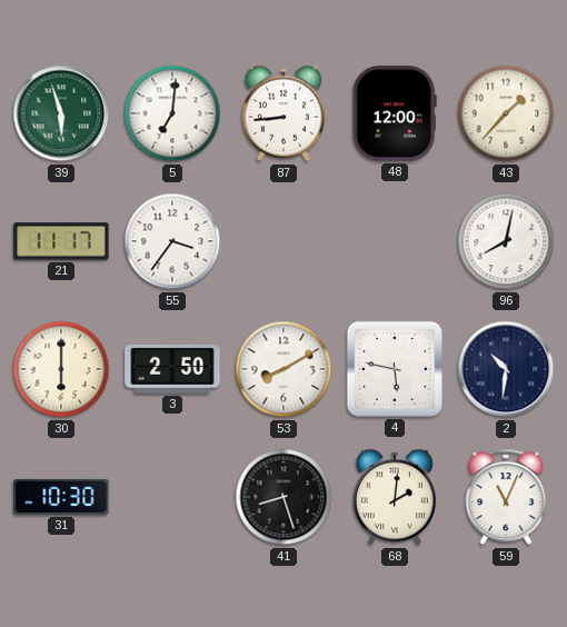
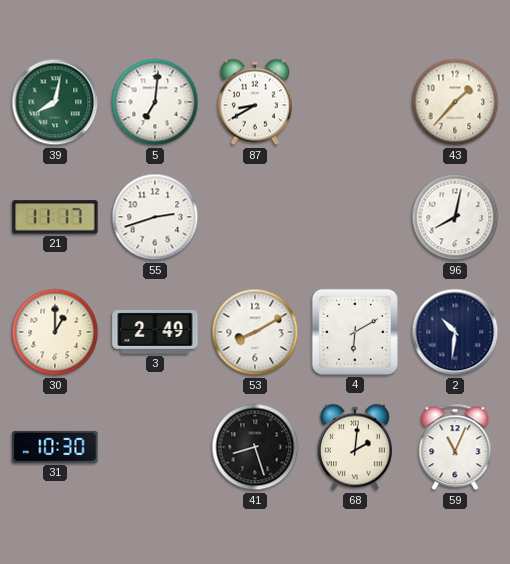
39: 5:57 -> 8:02
87: 8:44 -> 8:40
48: 12:00 -> none
55: 3:36 -> 2:42
30: 6:00 -> 1:00
3: 2:50 -> 2:49
4: 5:47 -> 6:10
